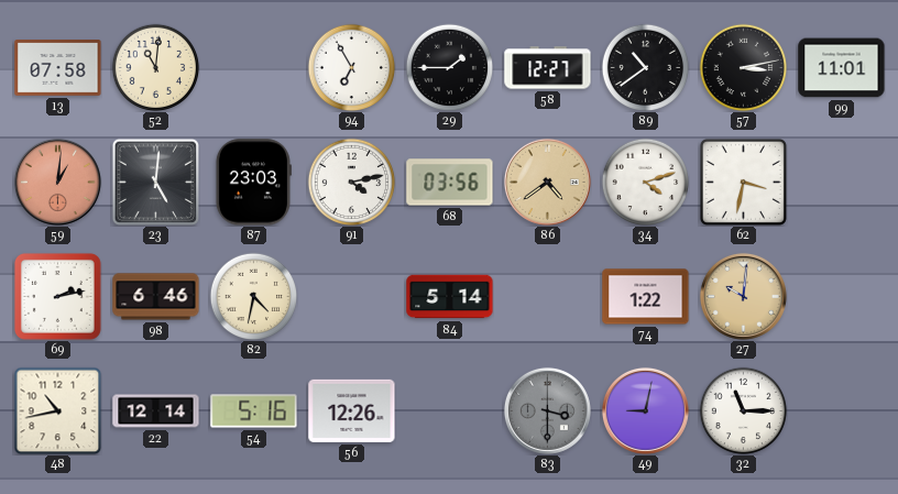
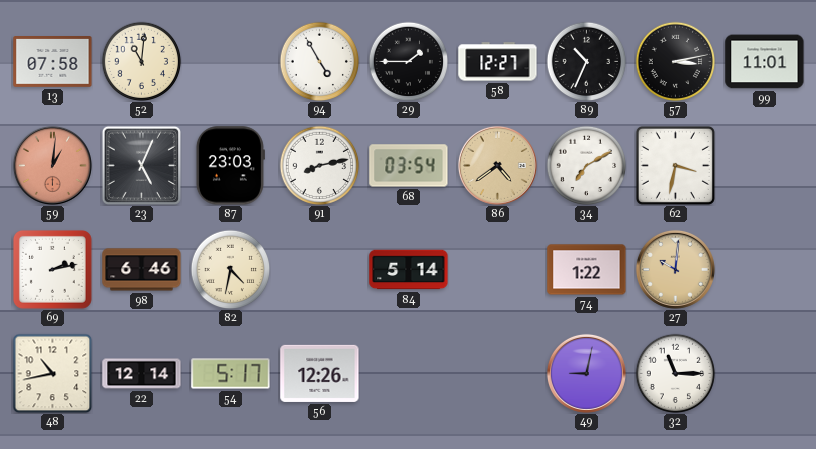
94: 6:55 -> 4:55
89: 10:39 -> 10:34
23: 5:01 -> 5:04
91: 4:13 -> 8:13
68: 03:56 -> 03:54
34: 4:12 -> 7:10
54: 5:16 -> 5:17
83: 3:30 -> none
